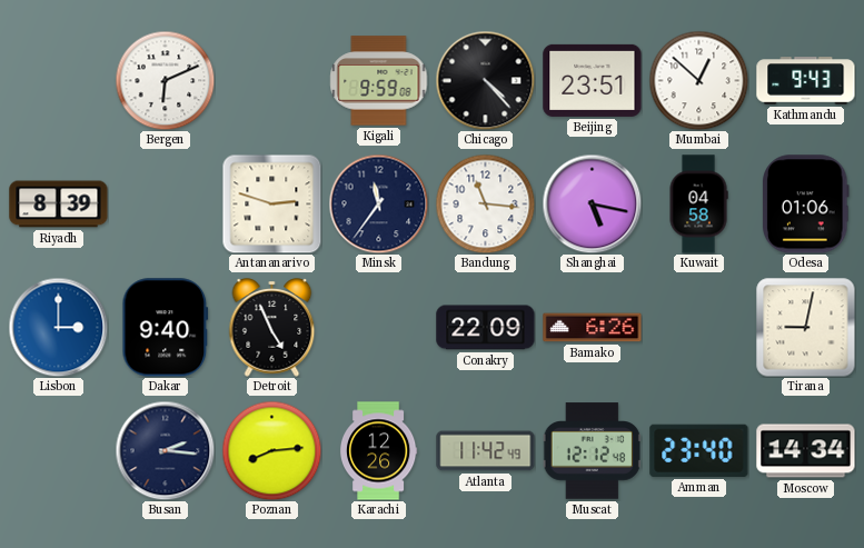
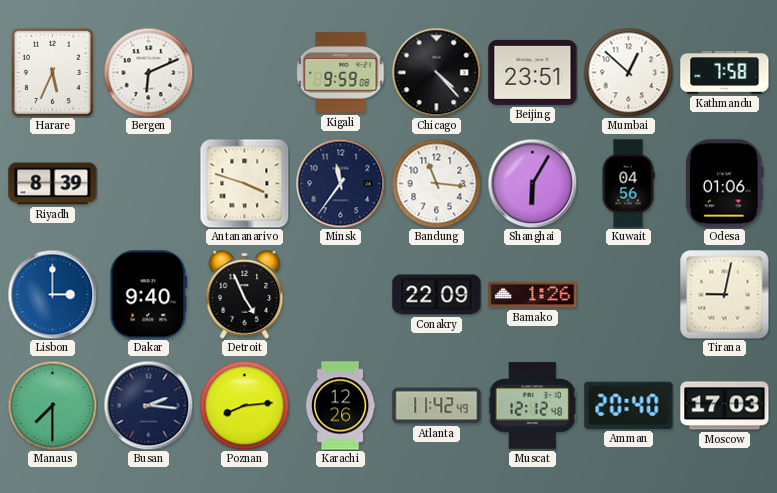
Harare: none -> 5:34
Kathmandu: 9:43 -> 7:58
Antananarivo: 2:48 -> 3:48
Shanghai: 5:17 -> 6:05
Kuwait: 04:58 -> 04:56
Bamako: 6:26 -> 1:26
Manaus: none -> 7:30
Amman: 23:40 -> 20:40
Moscow: 14:34 -> 17:03
